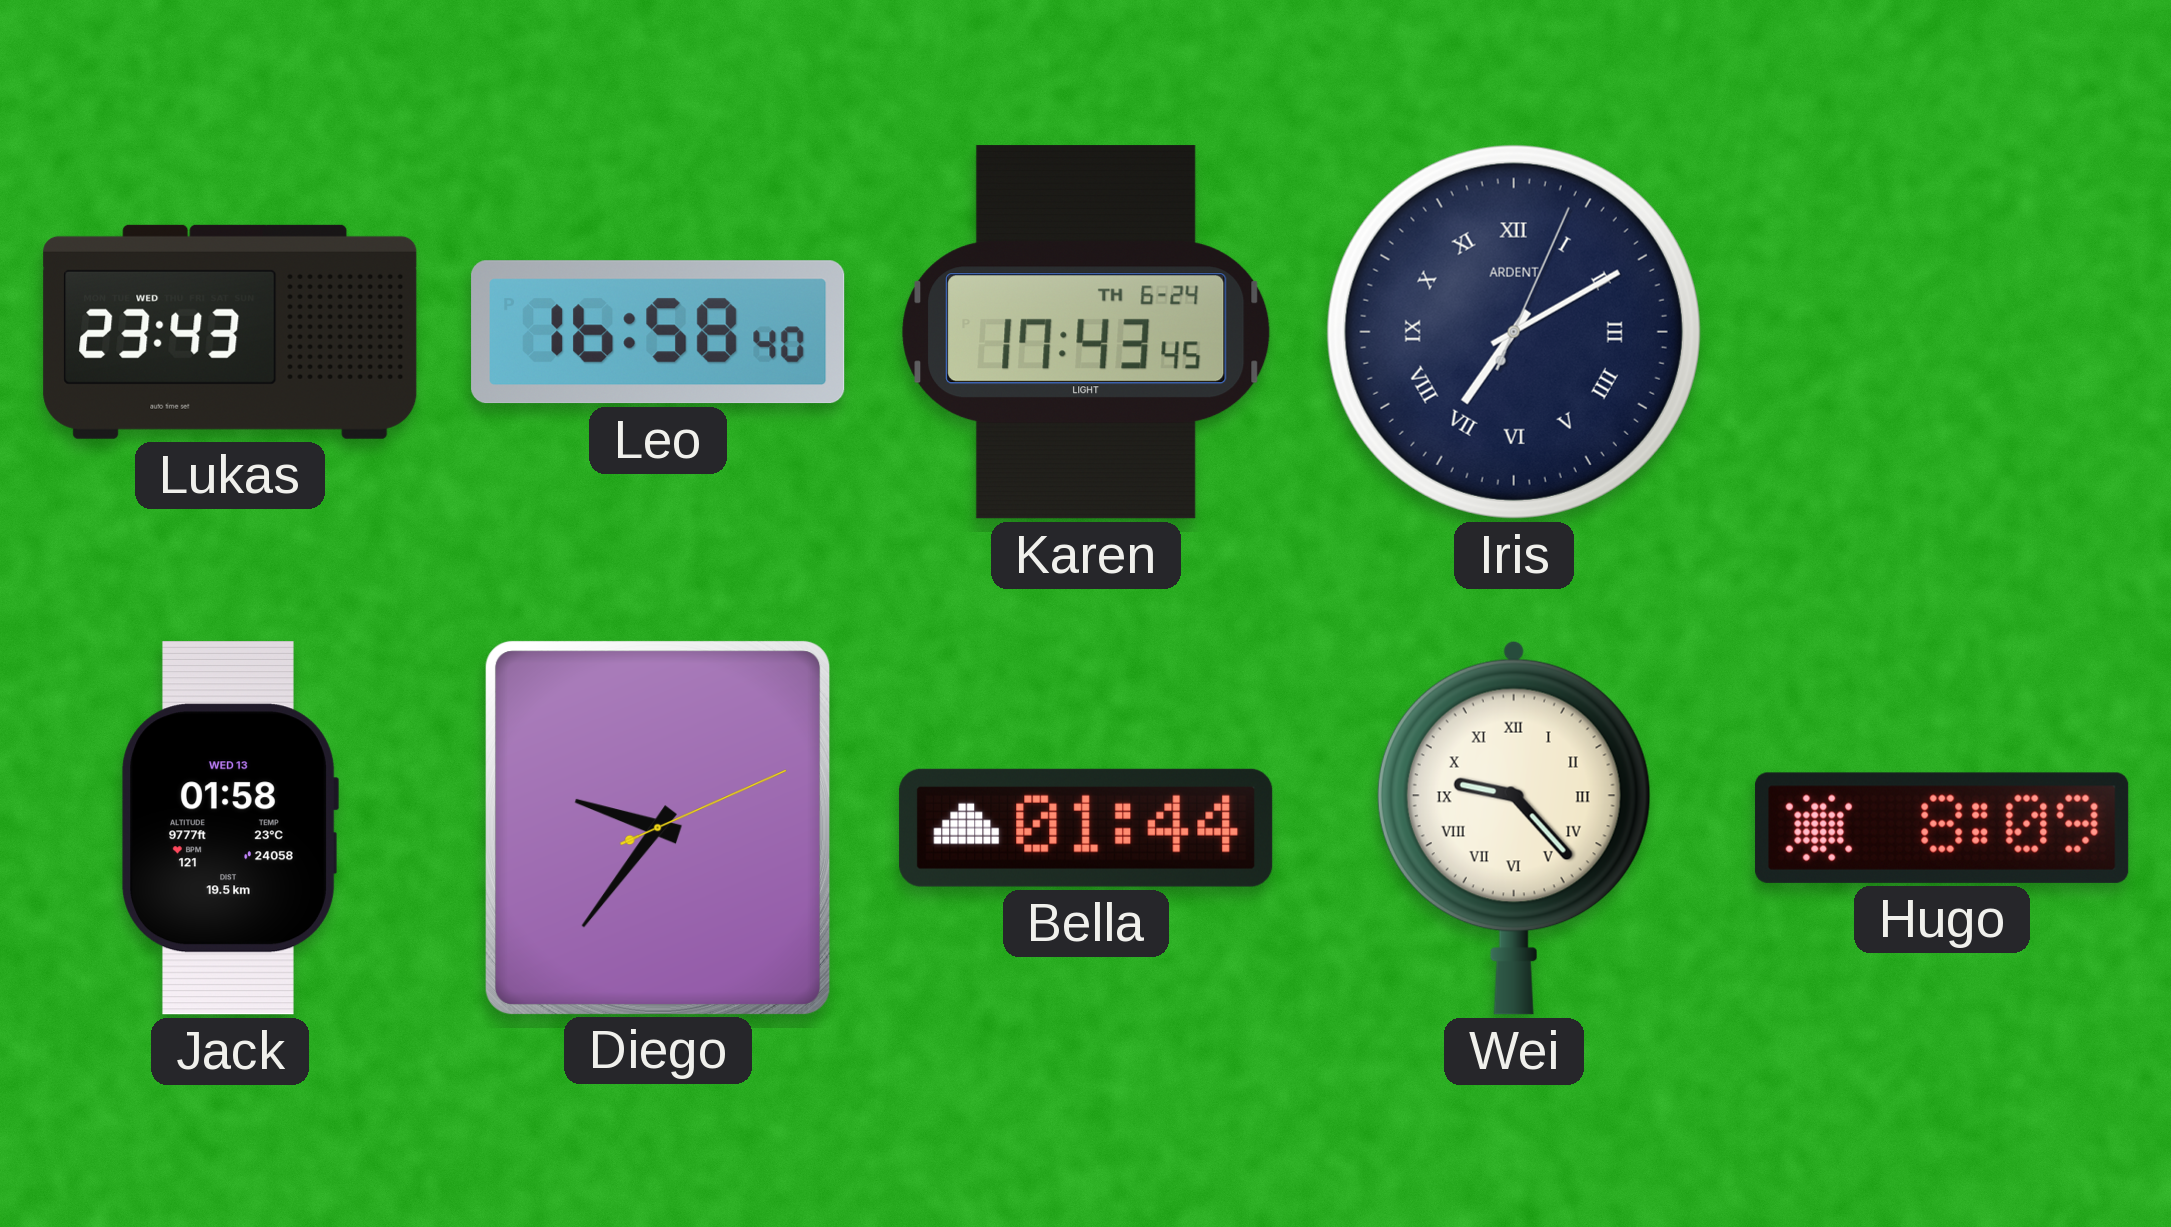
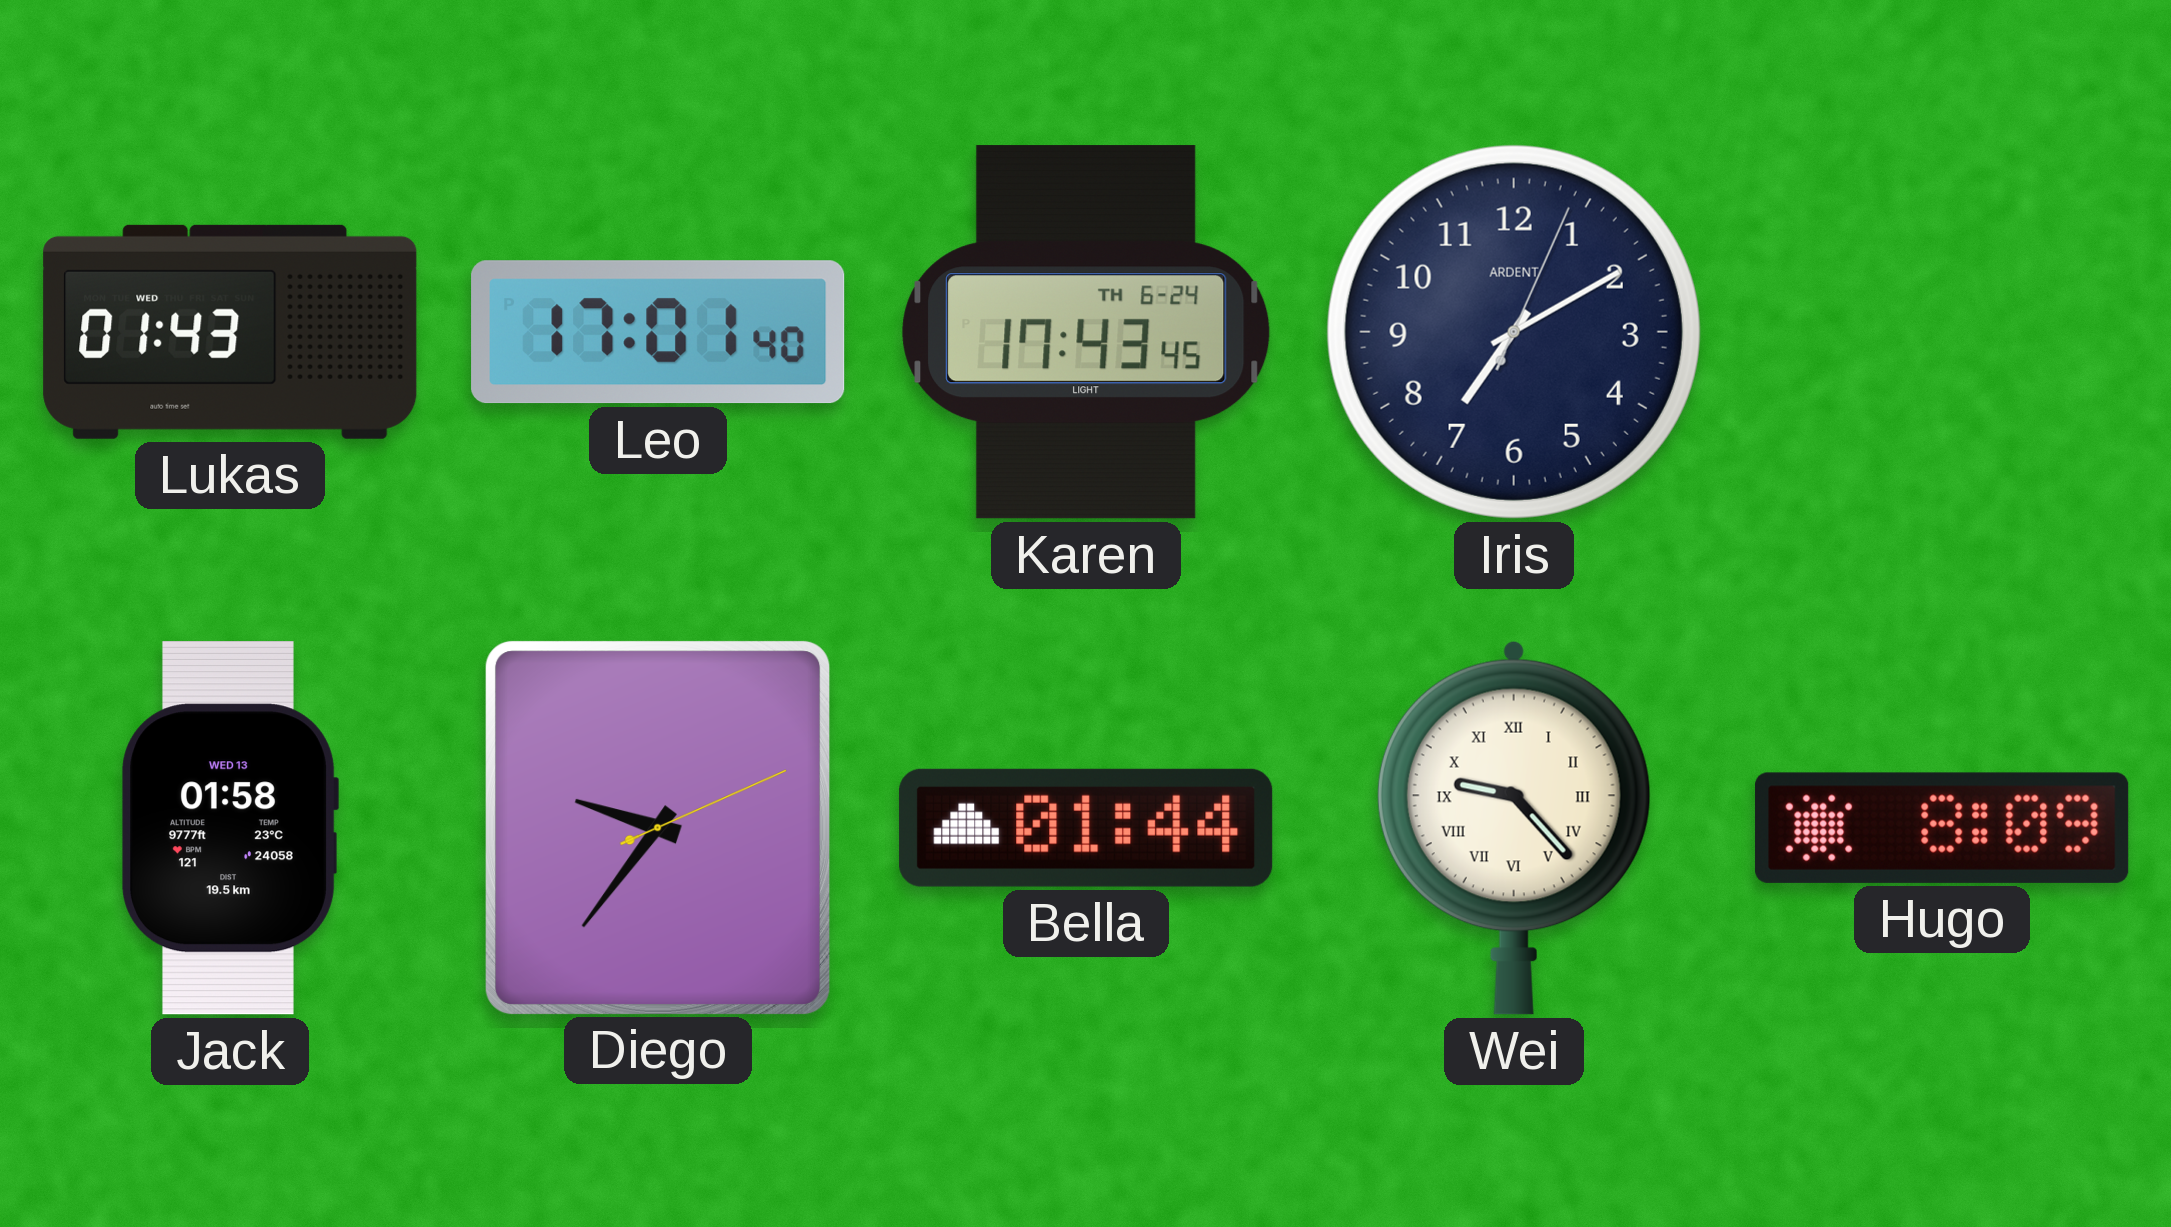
Lukas: 23:43 -> 01:43
Leo: 16:58 -> 17:01
Iris numerals: Roman -> Arabic
